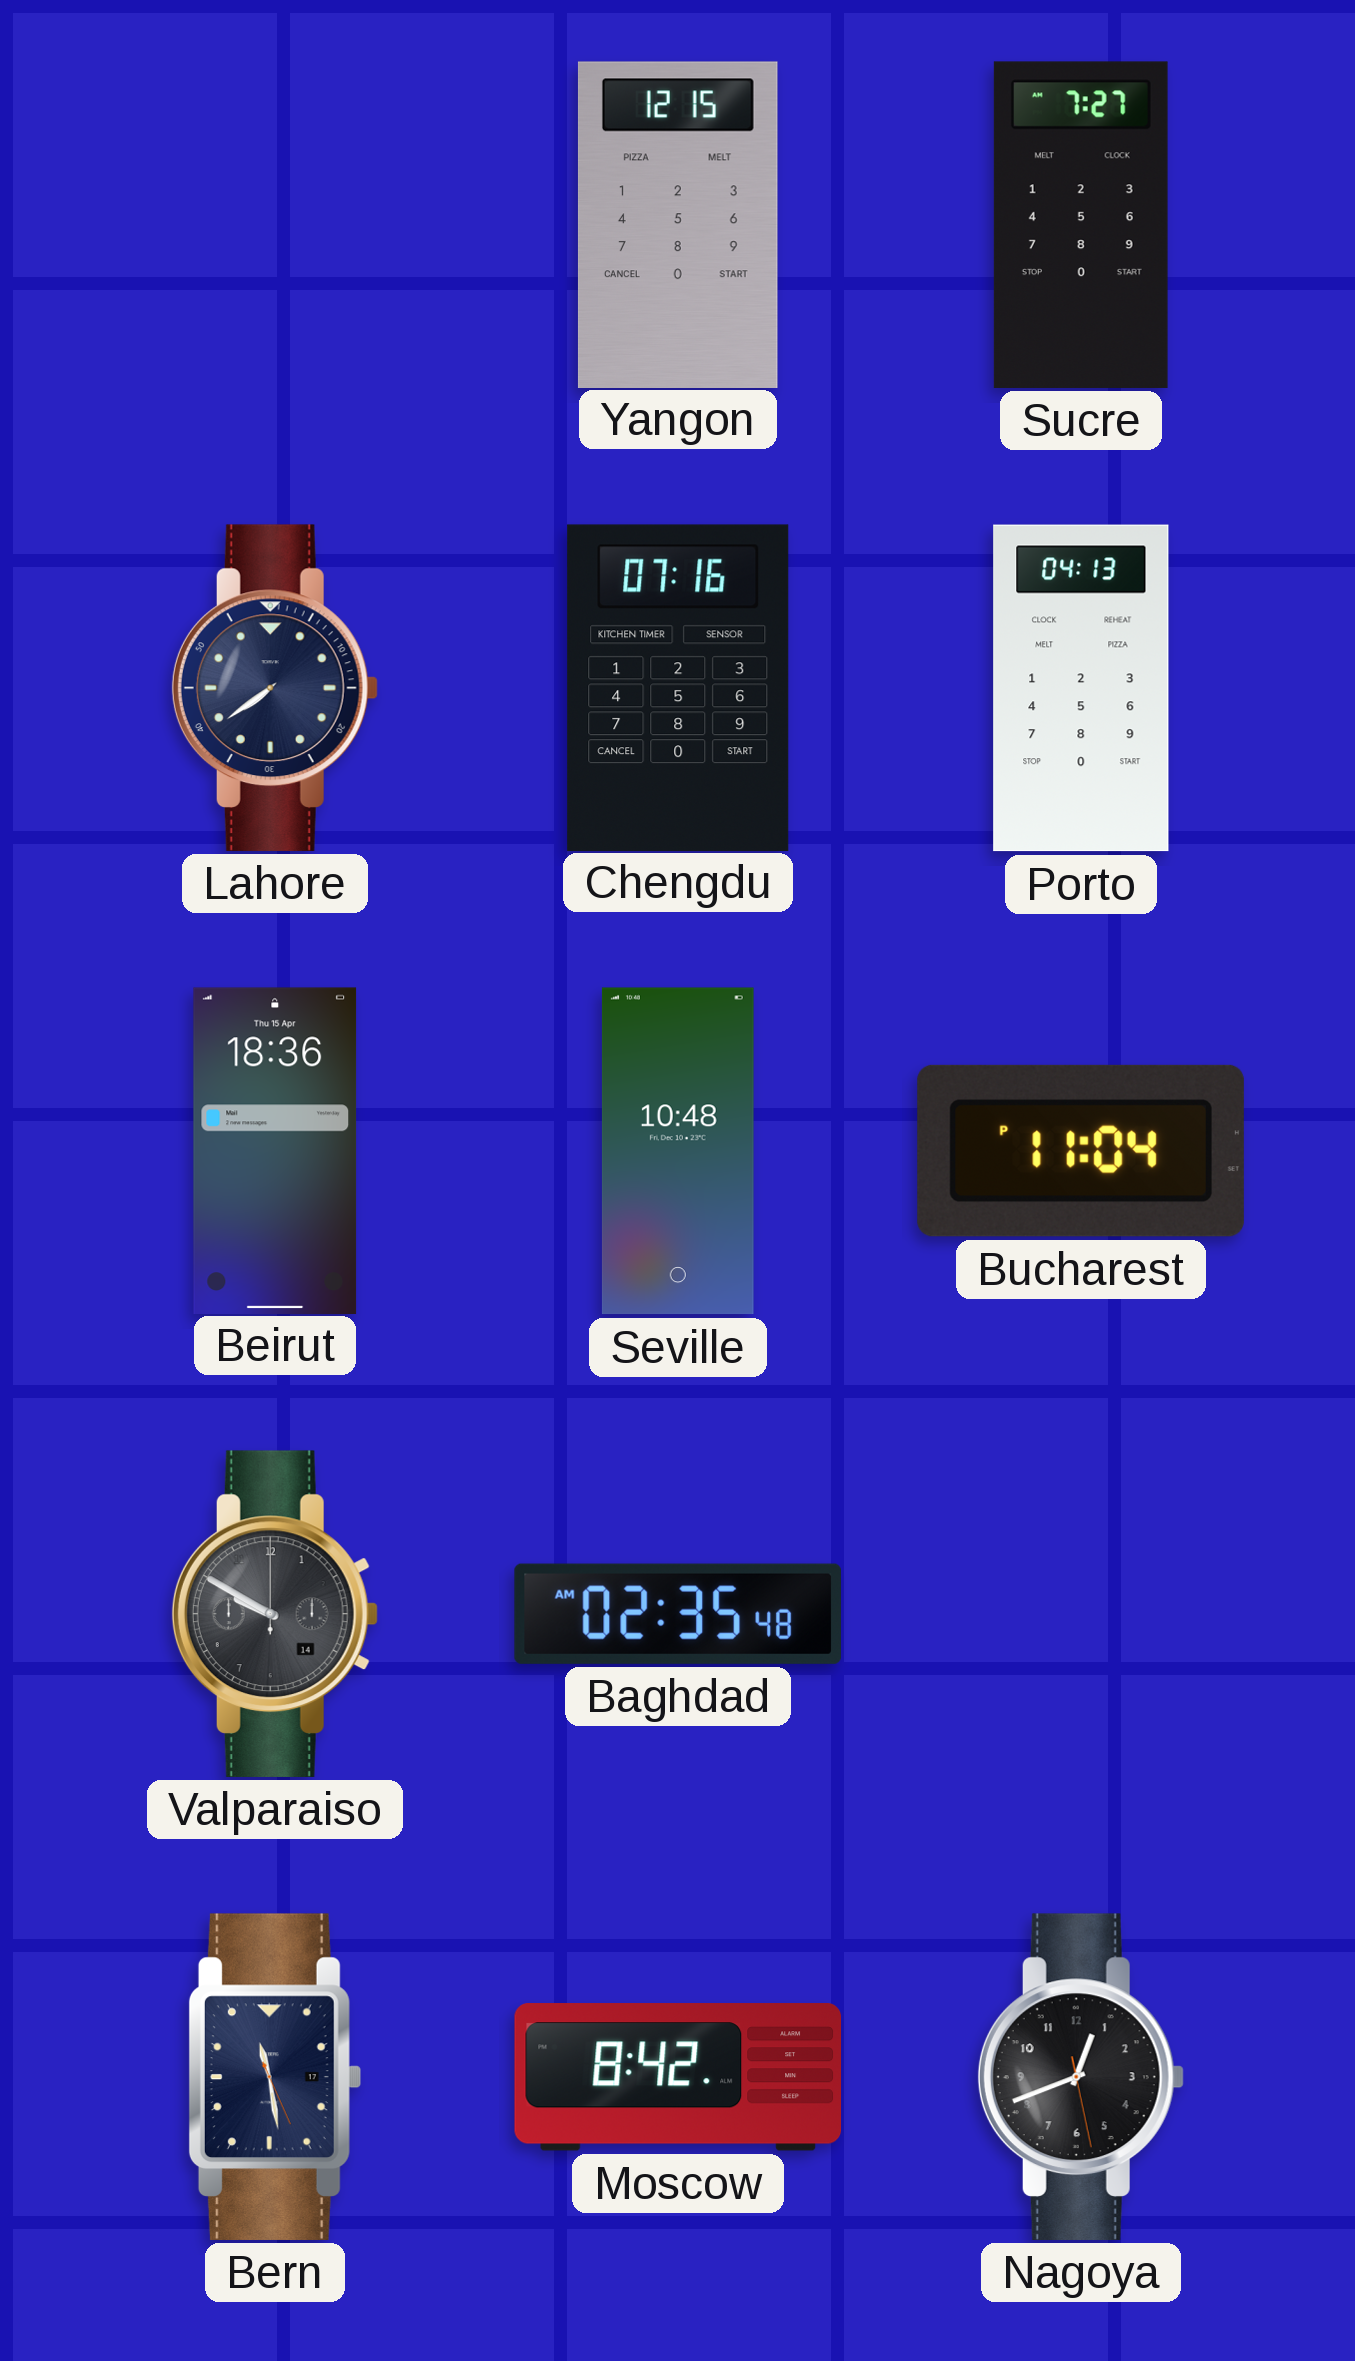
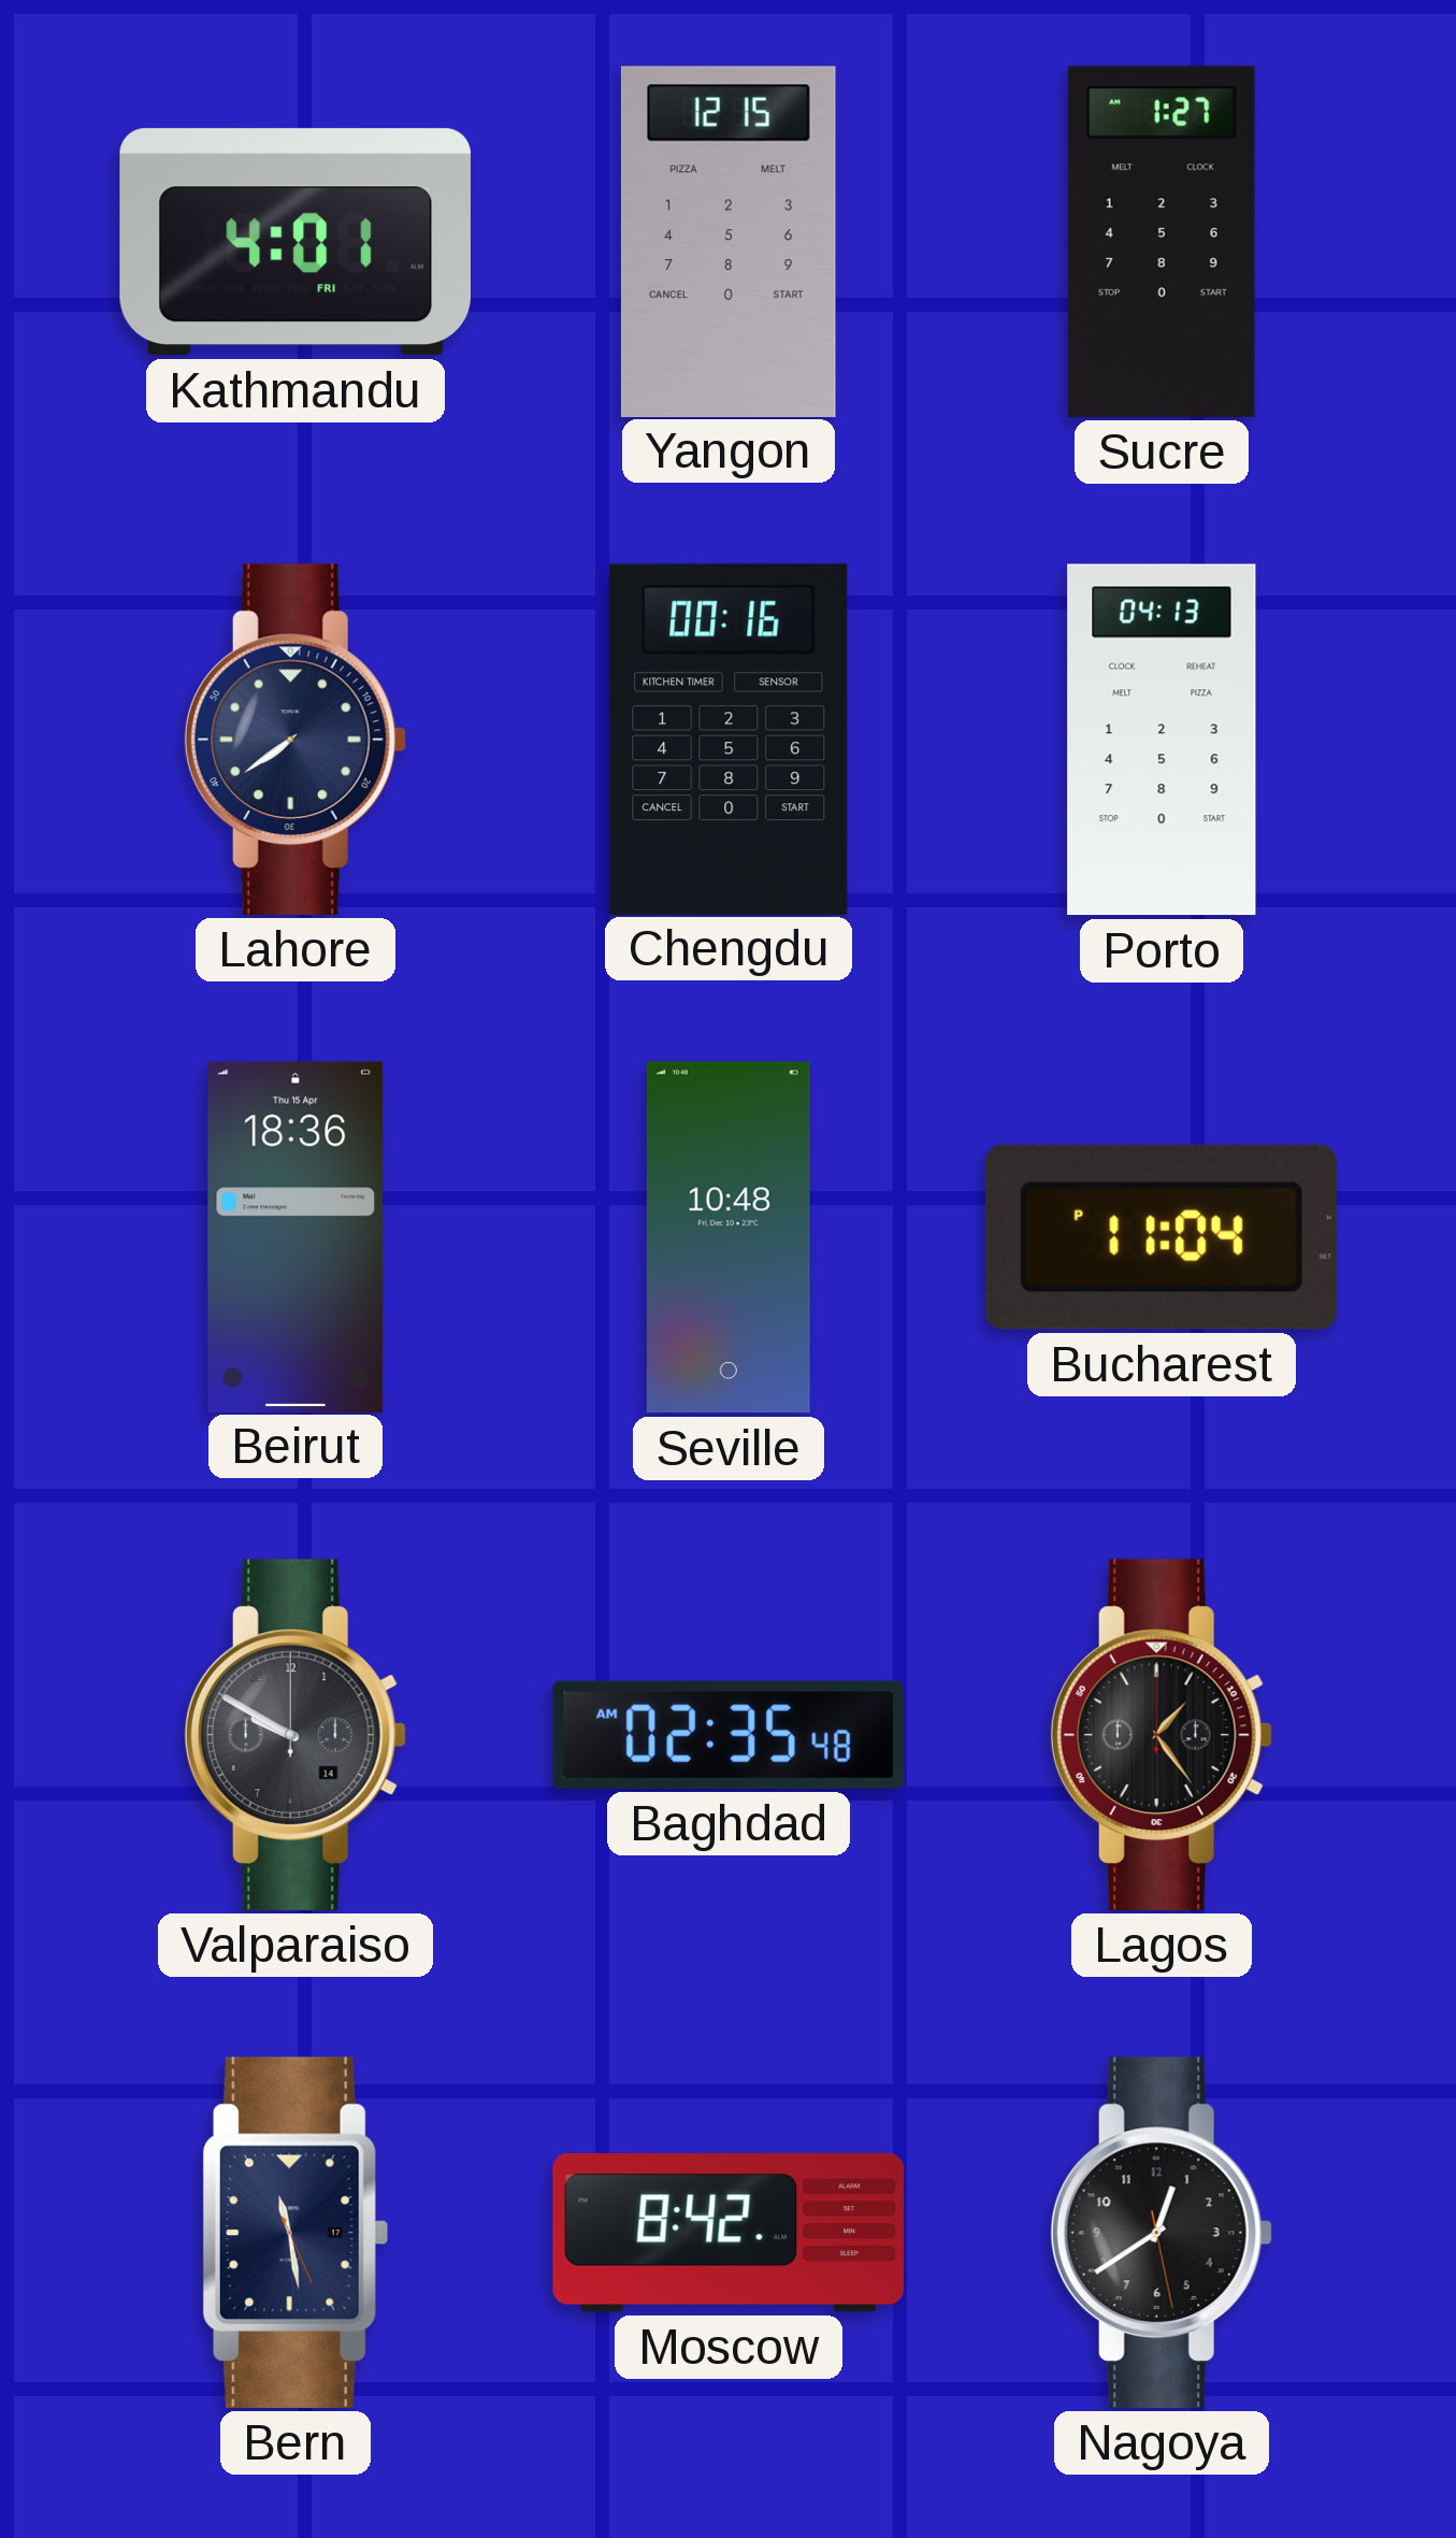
Kathmandu: none -> 4:01
Sucre: 7:27 -> 1:27
Chengdu: 07:16 -> 00:16
Lagos: none -> 1:24
Nagoya: 12:41 -> 12:39
